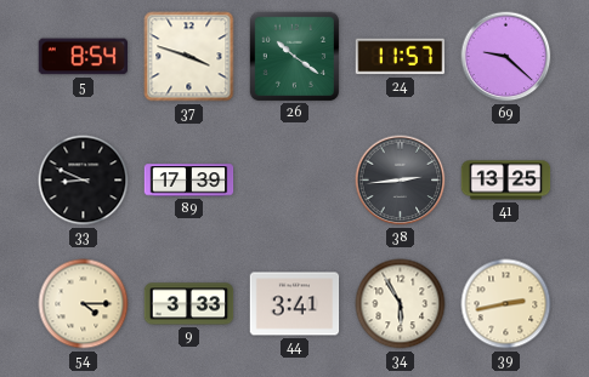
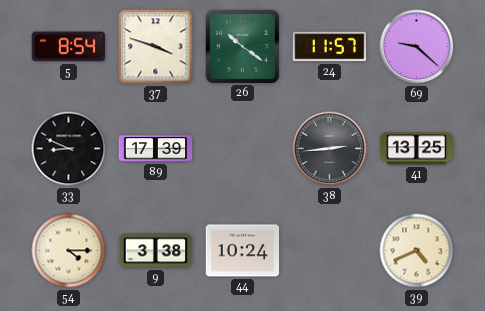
9: 3:33 -> 3:38
44: 3:41 -> 10:24
34: 5:55 -> none
39: 2:43 -> 4:41
